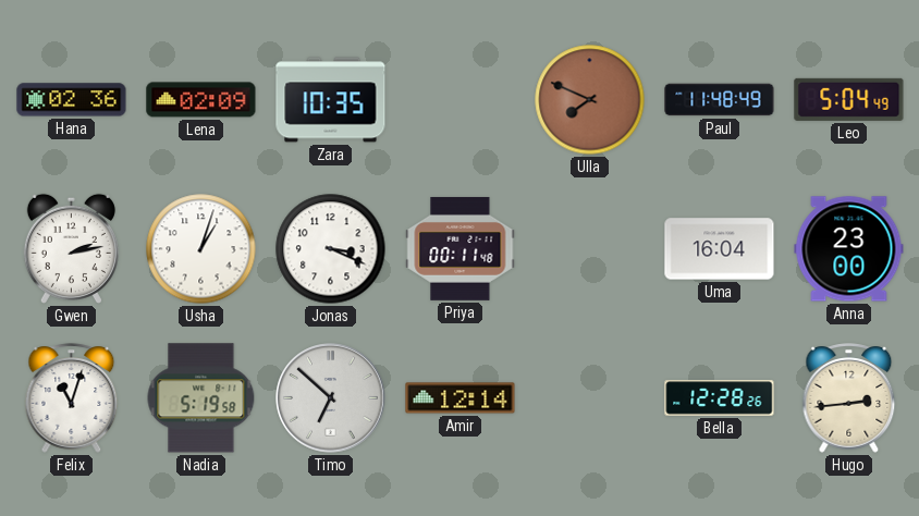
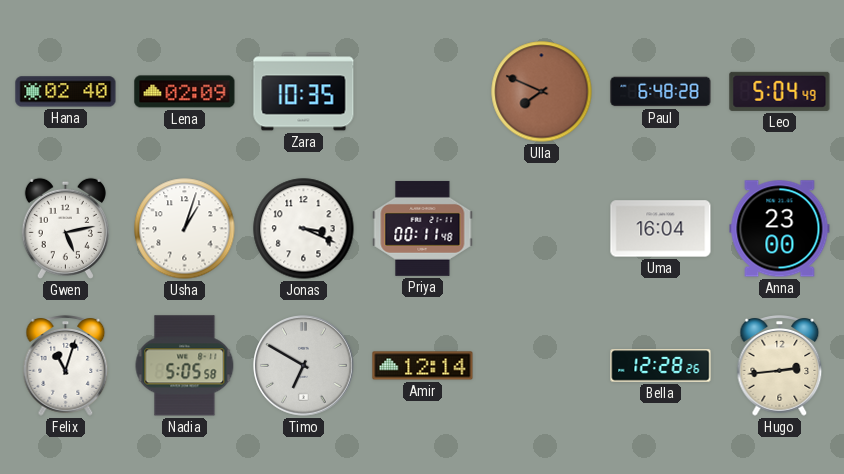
Hana: 02:36 -> 02:40
Paul: 11:48 -> 6:48
Gwen: 2:13 -> 5:13
Nadia: 5:19 -> 5:05
Timo: 6:52 -> 6:50
